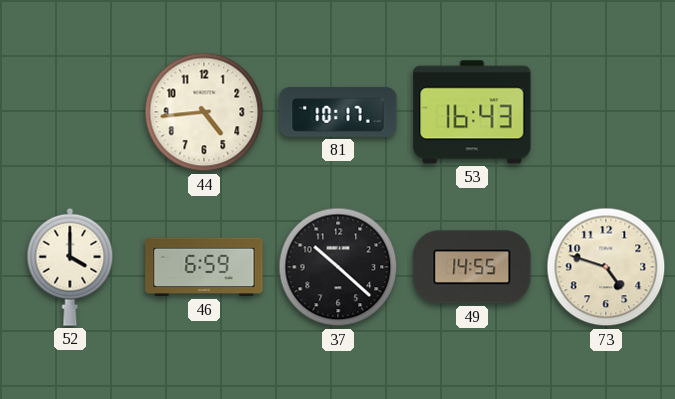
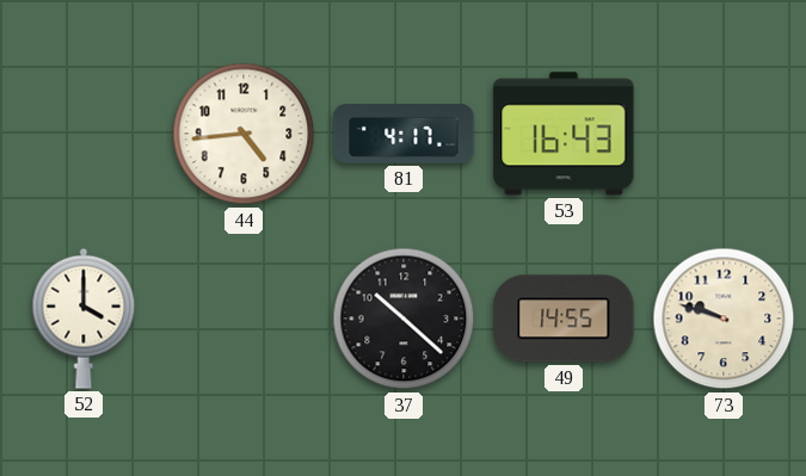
81: 10:17 -> 4:17
46: 6:59 -> none
73: 4:48 -> 9:48
